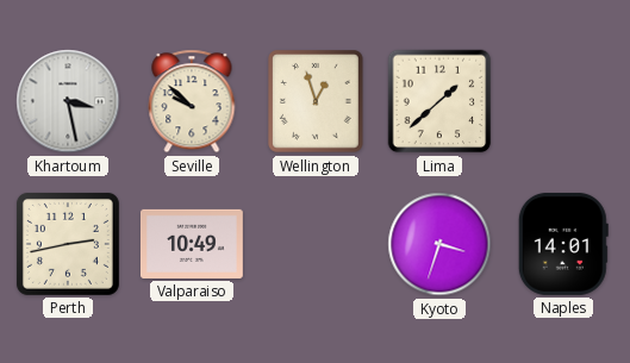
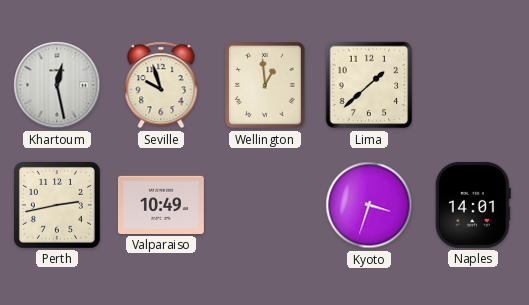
Khartoum: 3:28 -> 12:28
Seville: 9:52 -> 9:57
Wellington: 12:57 -> 12:59
